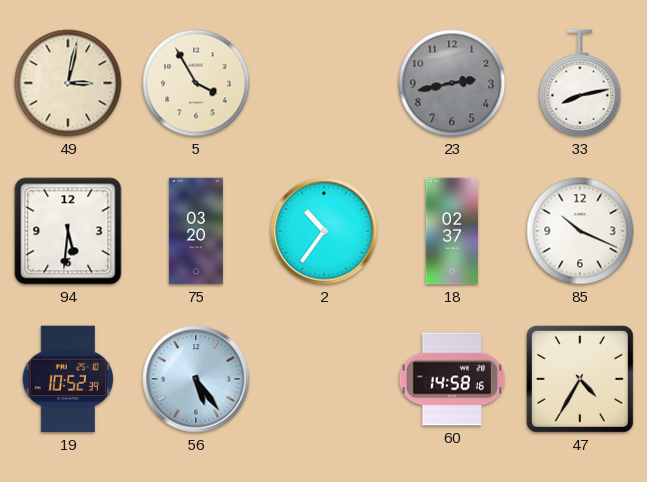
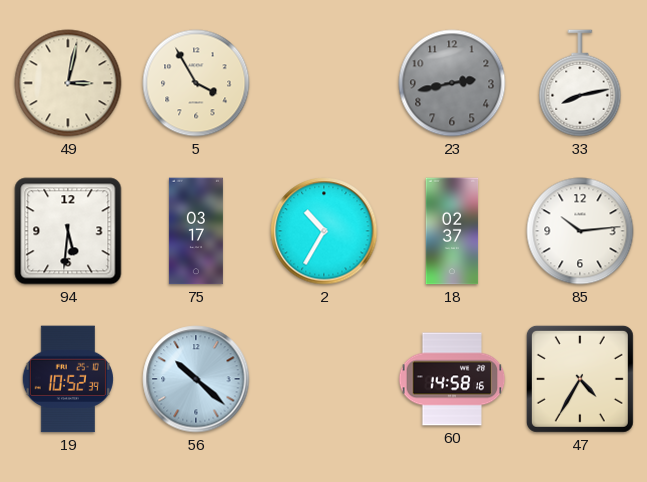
75: 03:20 -> 03:17
2: 10:36 -> 10:35
85: 10:19 -> 10:14
56: 5:24 -> 10:22
